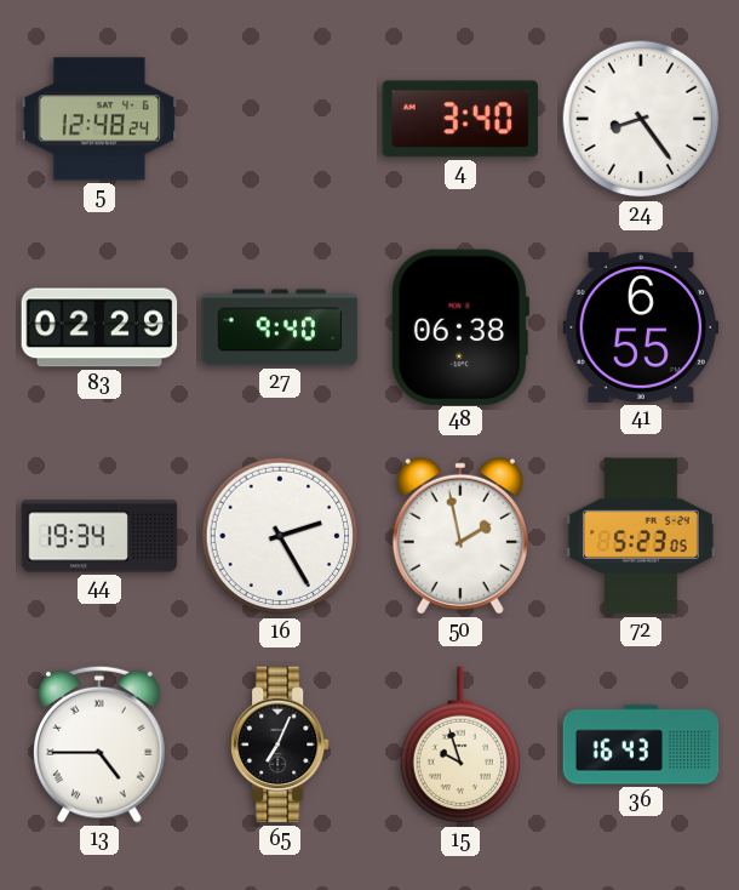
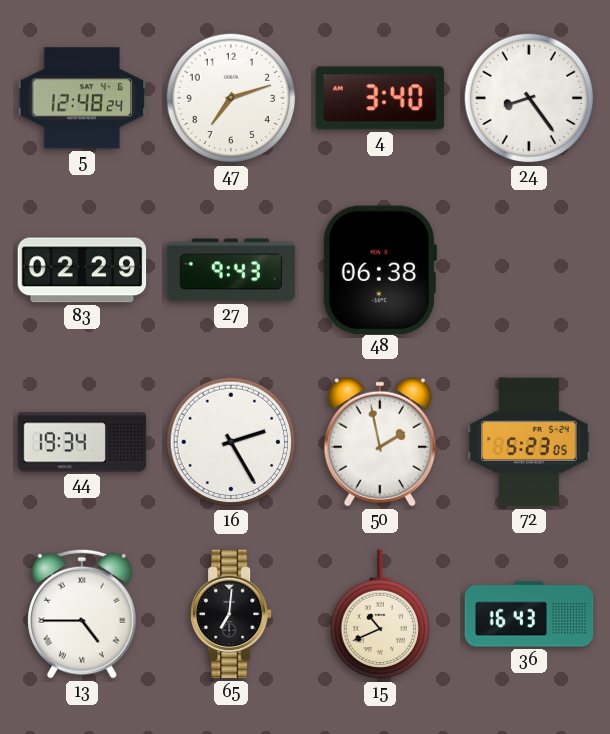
47: none -> 7:12
27: 9:40 -> 9:43
41: 6:55 -> none
65: 7:04 -> 7:01
15: 9:57 -> 10:41
